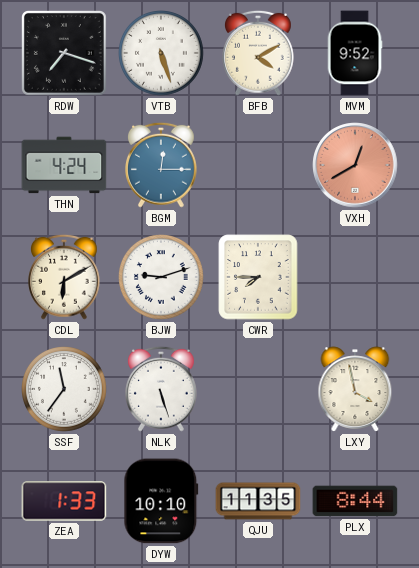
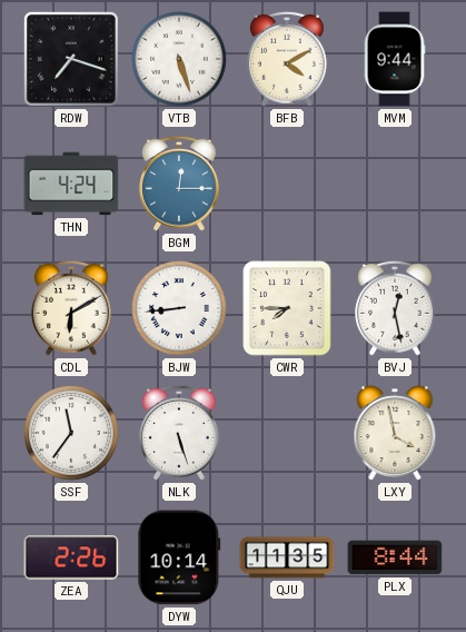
MVM: 9:52 -> 9:44
VXH: 12:40 -> none
BJW: 9:12 -> 8:44
BVJ: none -> 12:28
ZEA: 1:33 -> 2:26
DYW: 10:10 -> 10:14
